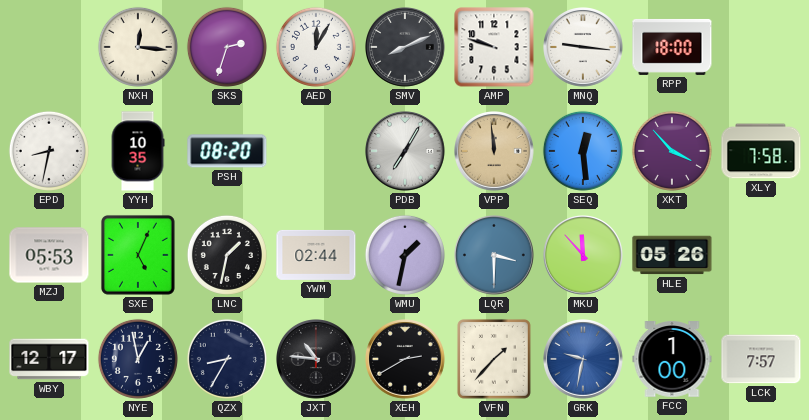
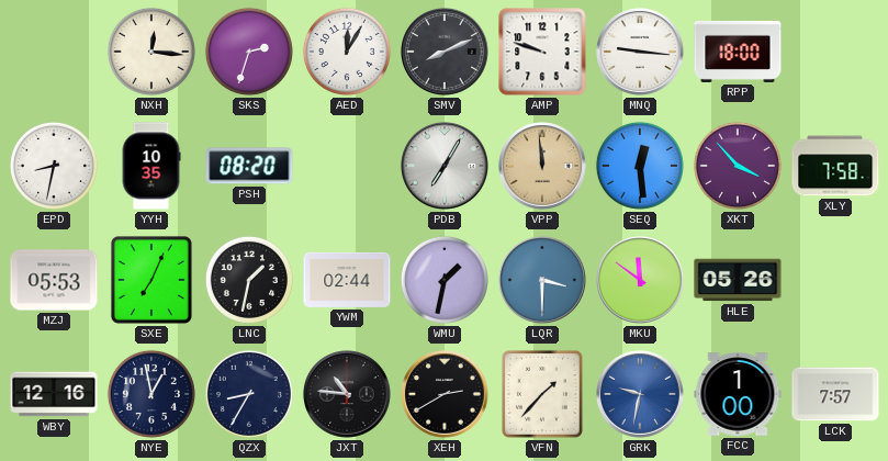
SXE: 5:04 -> 7:04
MKU: 11:53 -> 11:51
WBY: 12:17 -> 12:16
